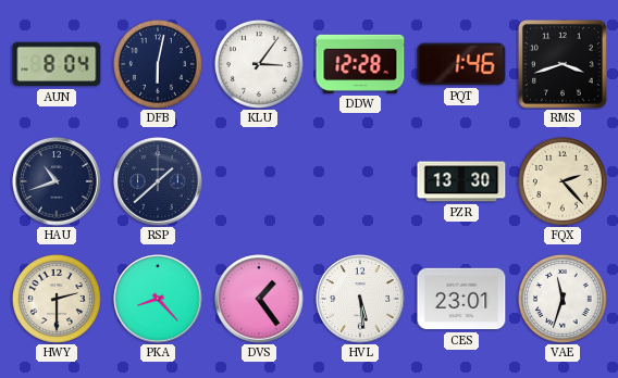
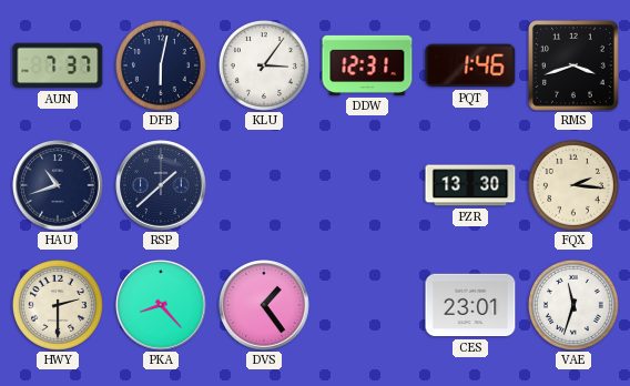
AUN: 8:04 -> 7:37
DDW: 12:28 -> 12:31
FQX: 2:23 -> 2:16
HVL: 5:29 -> none
